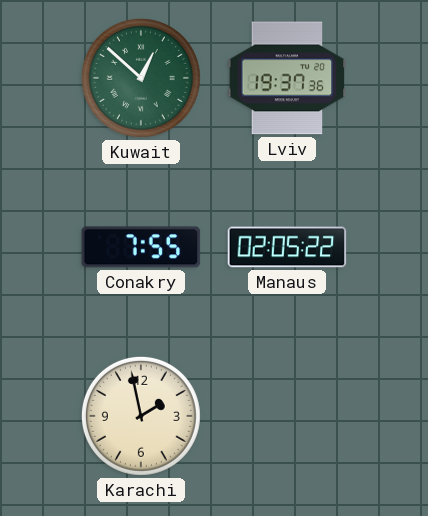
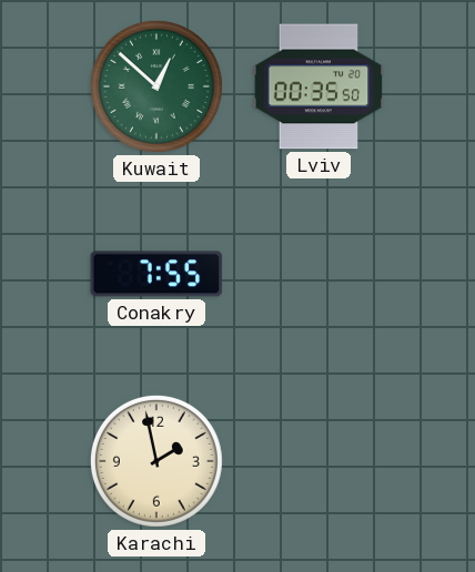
Lviv: 19:37 -> 00:35
Manaus: 02:05 -> none
